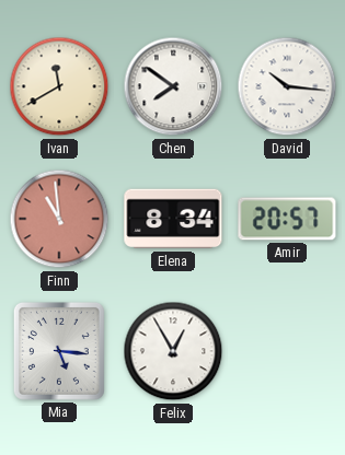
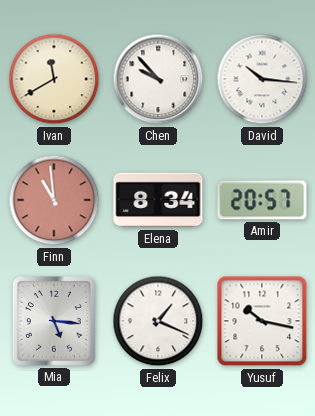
Chen: 7:51 -> 9:53
Felix: 12:55 -> 1:19
Yusuf: none -> 10:17
